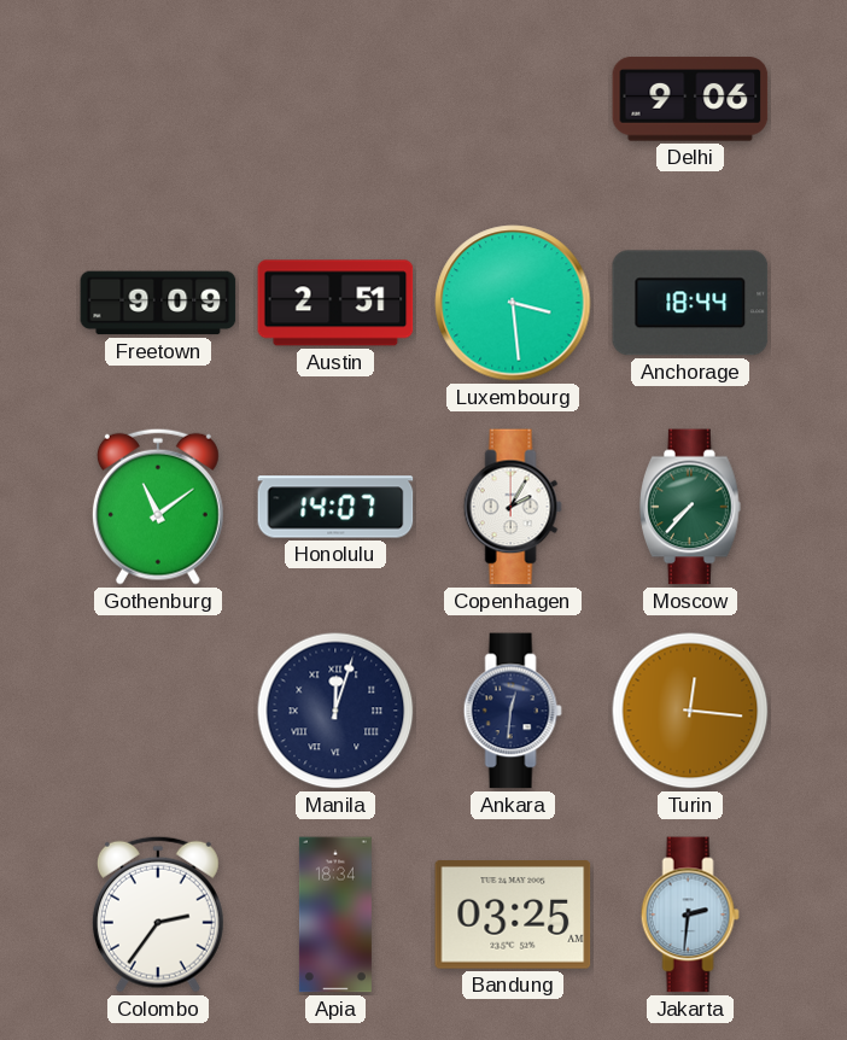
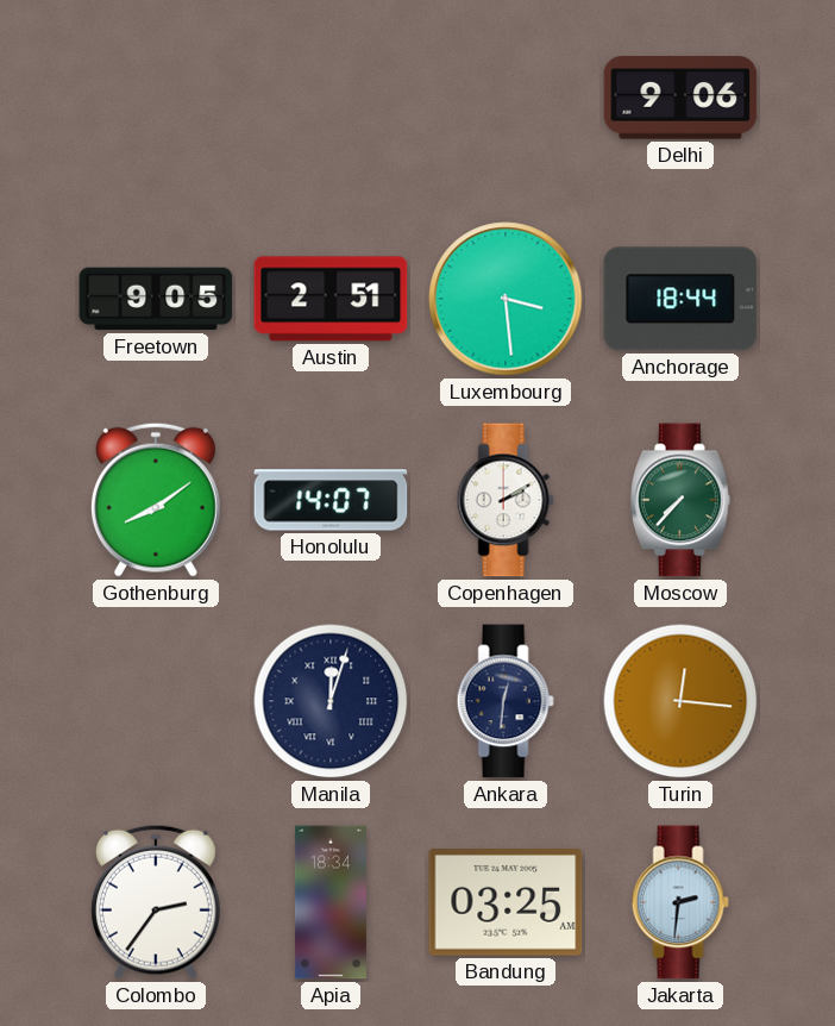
Freetown: 9:09 -> 9:05
Gothenburg: 11:09 -> 8:09
Copenhagen: 2:05 -> 2:10
